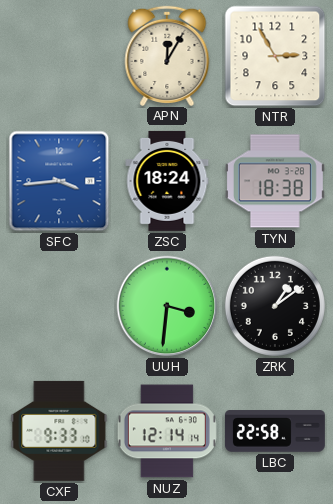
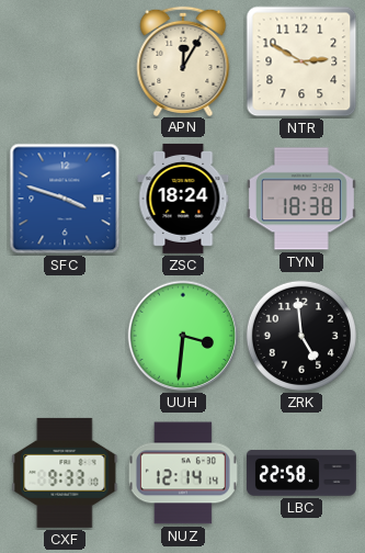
NTR: 2:55 -> 2:50
SFC: 3:44 -> 3:48
ZRK: 1:09 -> 4:59
